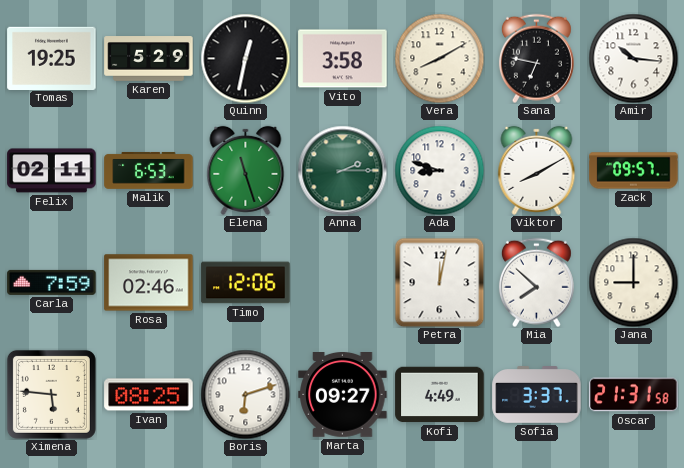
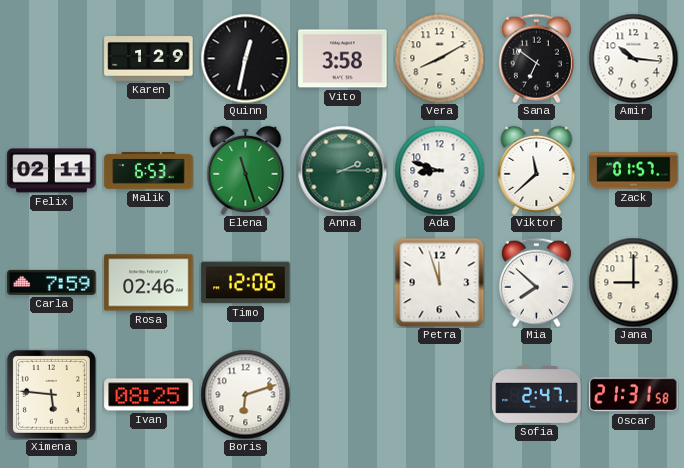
Tomas: 19:25 -> none
Karen: 5:29 -> 1:29
Sana: 6:47 -> 6:51
Viktor: 8:10 -> 11:38
Zack: 09:57 -> 01:57
Petra: 12:02 -> 11:57
Marta: 09:27 -> none
Kofi: 4:49 -> none
Sofia: 3:37 -> 2:47
